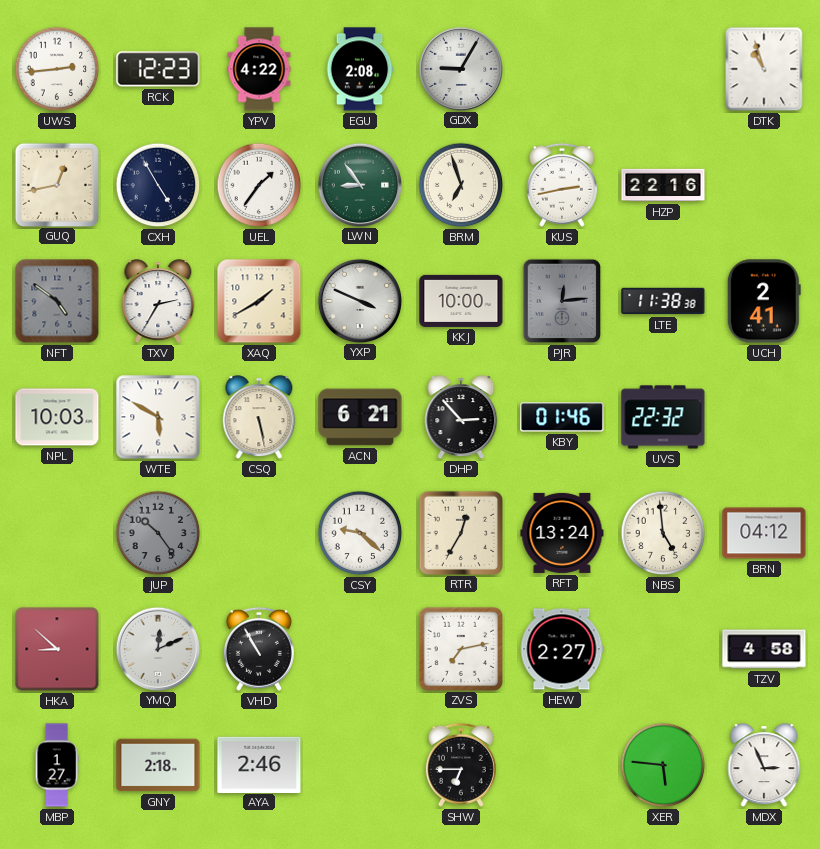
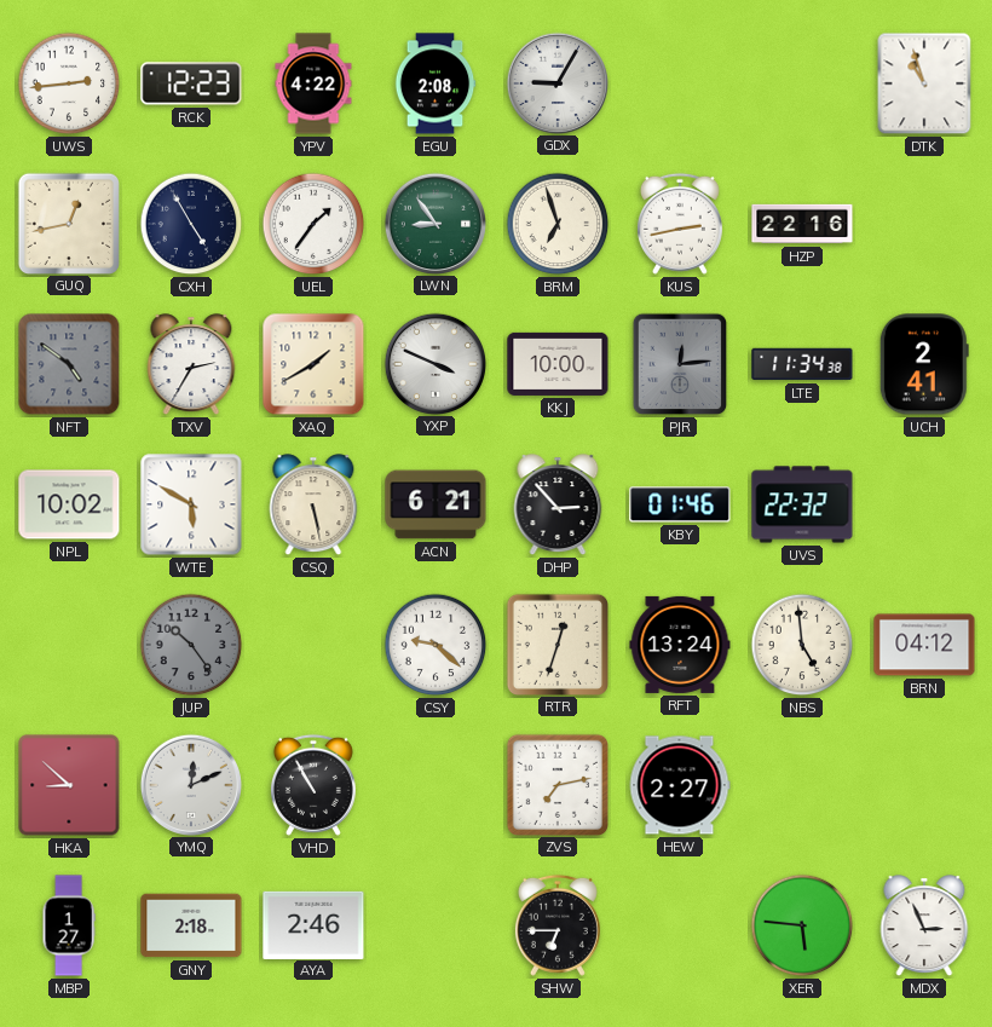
LTE: 11:38 -> 11:34
NPL: 10:03 -> 10:02
RTR: 12:35 -> 12:33
TZV: 4:58 -> none
